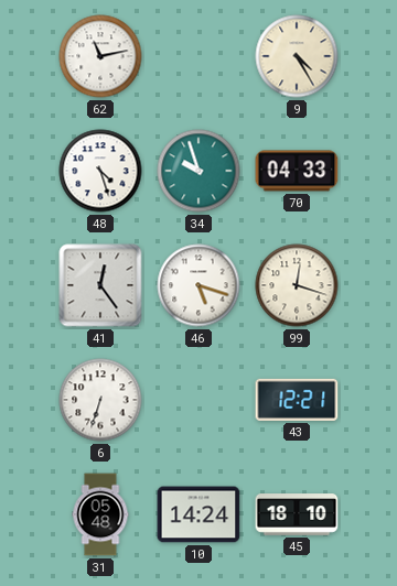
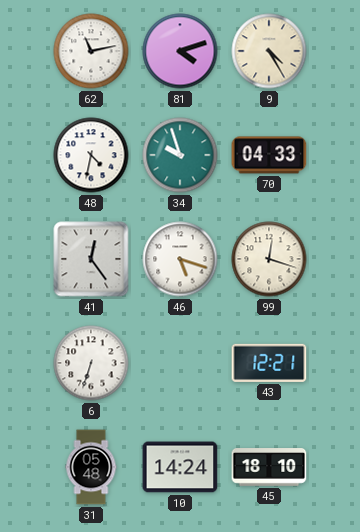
81: none -> 4:12
48: 4:27 -> 4:32
